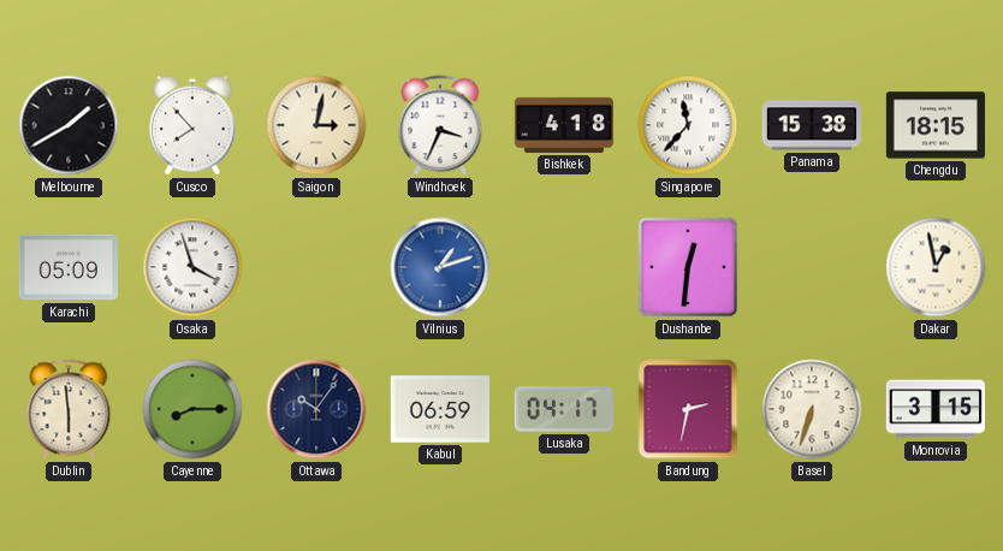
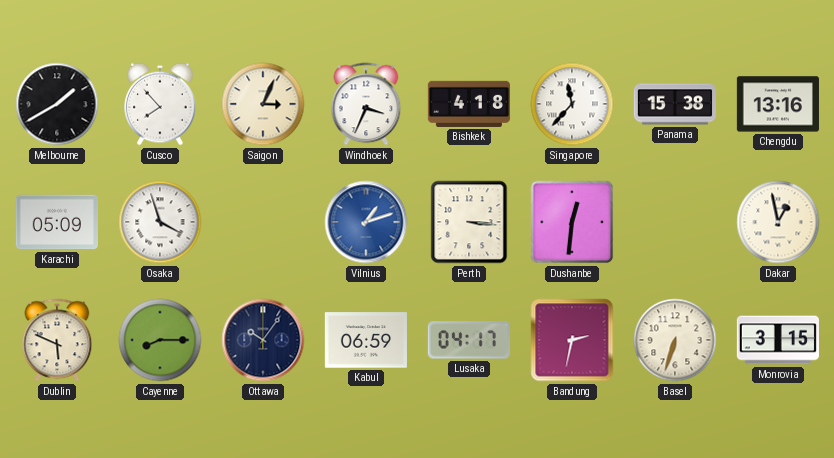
Saigon: 3:02 -> 3:04
Chengdu: 18:15 -> 13:16
Perth: none -> 3:16
Dublin: 5:59 -> 5:49
